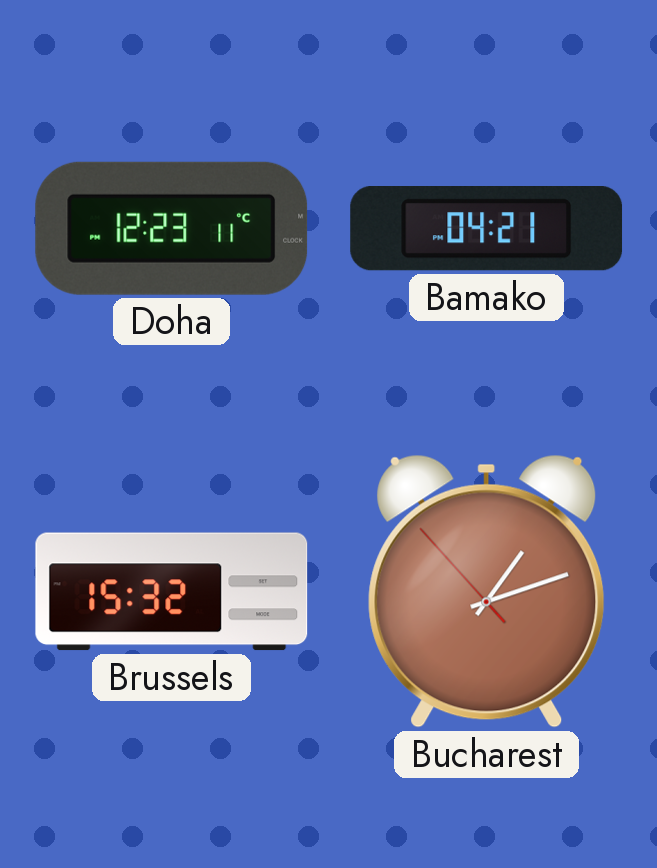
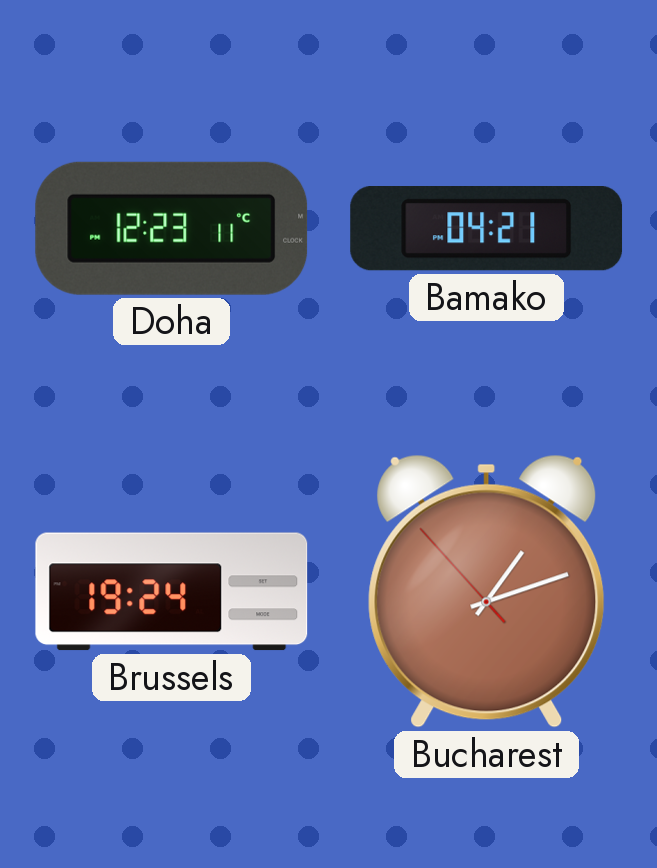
Brussels: 15:32 -> 19:24
